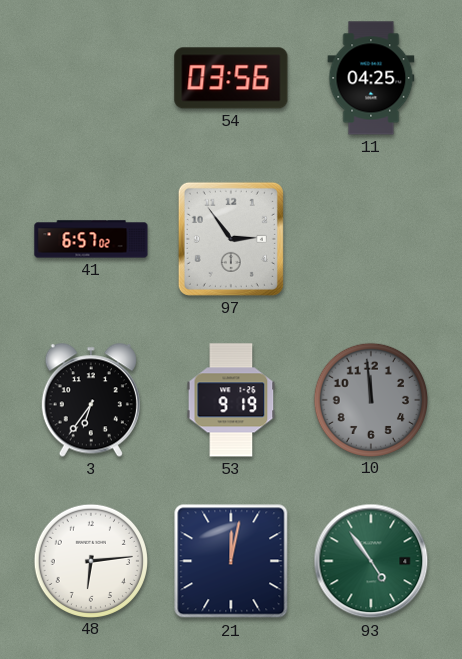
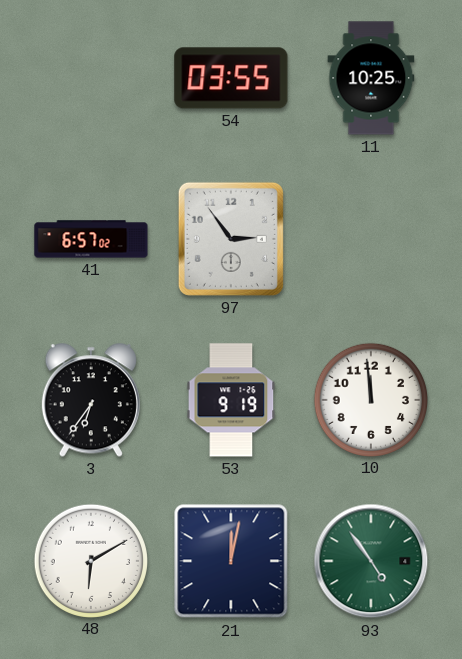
54: 03:56 -> 03:55
11: 04:25 -> 10:25
10 dial: grey -> white
48: 6:14 -> 6:10
